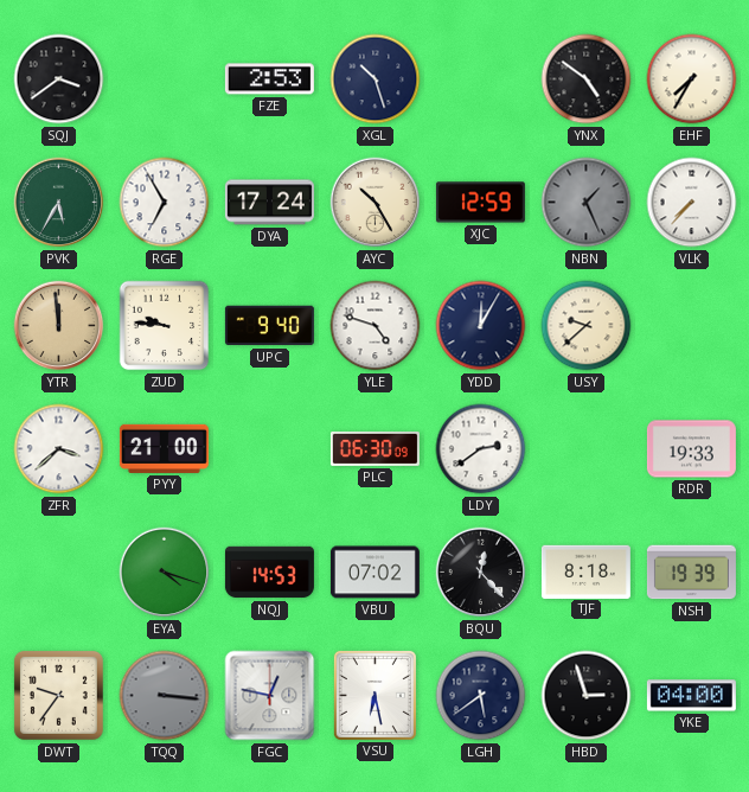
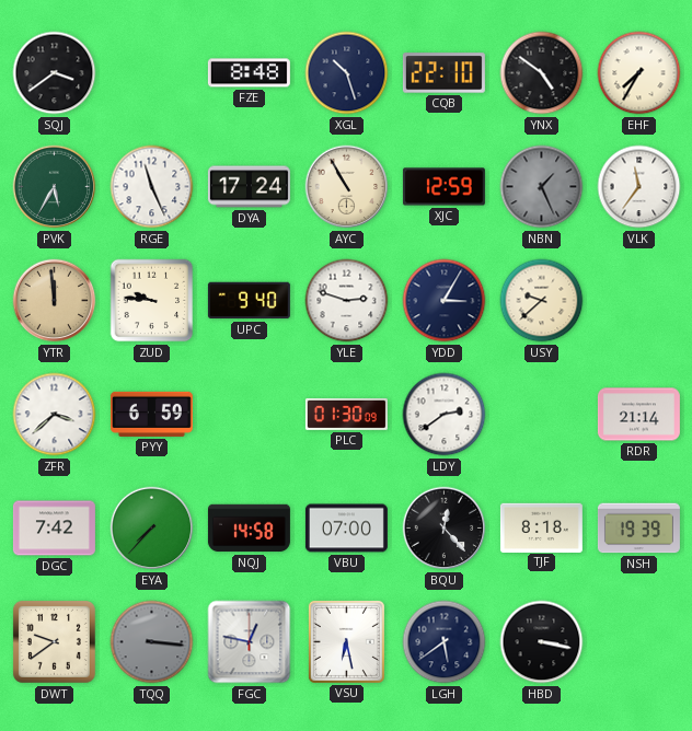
FZE: 2:53 -> 8:48
CQB: none -> 22:10
RGE: 6:55 -> 11:26
AYC: 10:25 -> 10:55
VLK: 7:37 -> 11:36
YLE: 4:48 -> 2:48
YDD: 12:05 -> 3:05
PYY: 21:00 -> 6:59
PLC: 06:30 -> 01:30
RDR: 19:33 -> 21:14
DGC: none -> 7:42
EYA: 4:18 -> 7:37
NQJ: 14:53 -> 14:58
VBU: 07:02 -> 07:00
DWT: 9:36 -> 9:39
HBD: 2:57 -> 3:17
YKE: 04:00 -> none
